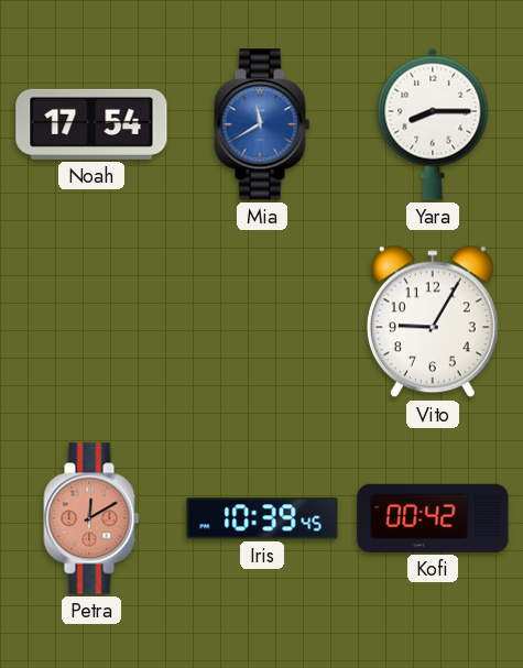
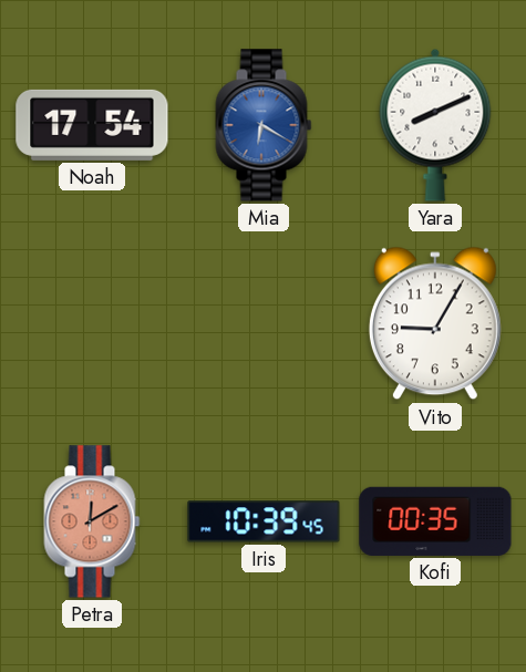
Mia: 11:40 -> 6:20
Yara: 8:15 -> 8:11
Kofi: 00:42 -> 00:35
